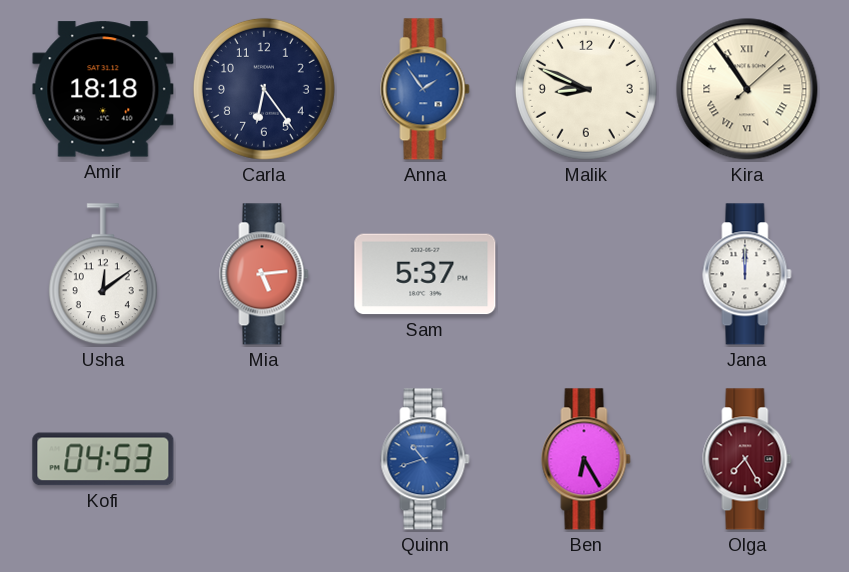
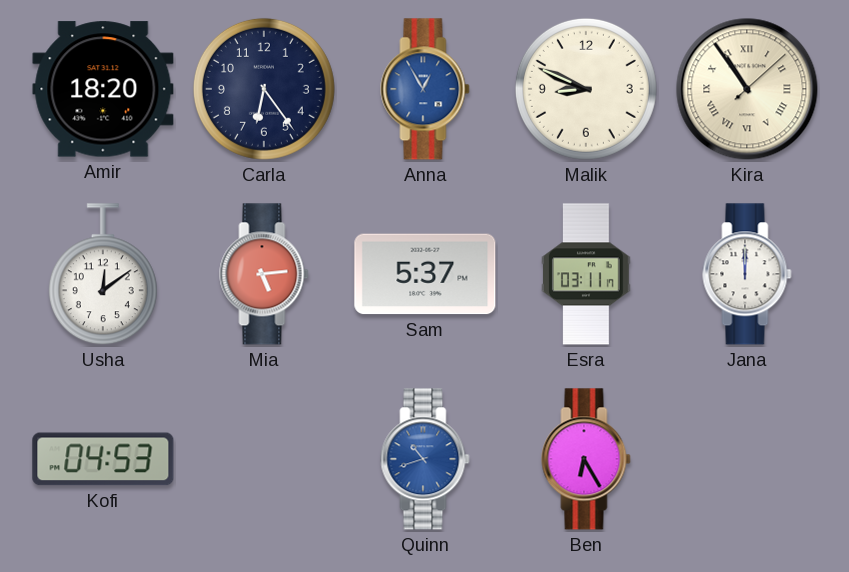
Amir: 18:18 -> 18:20
Anna: 1:54 -> 12:55
Esra: none -> 03:11
Olga: 7:25 -> none
